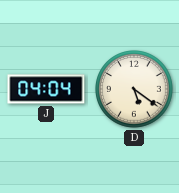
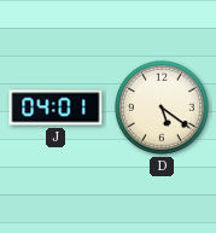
J: 04:04 -> 04:01
